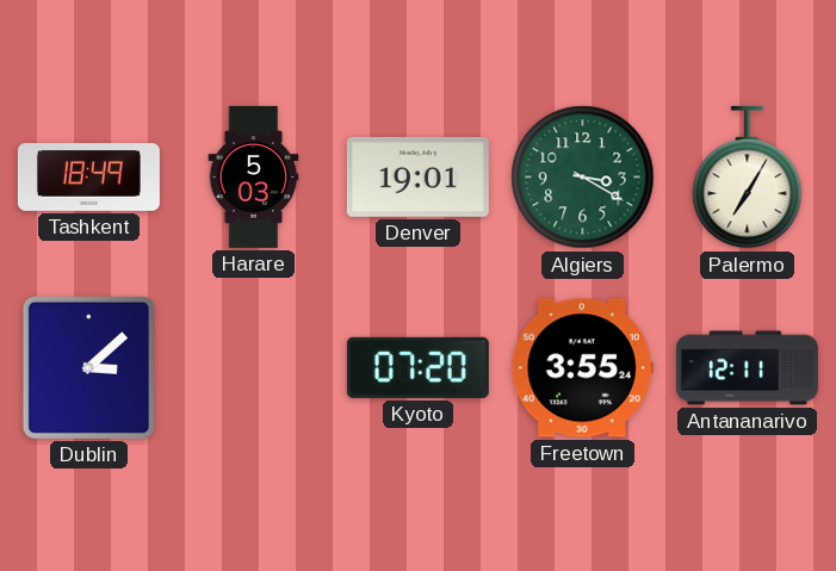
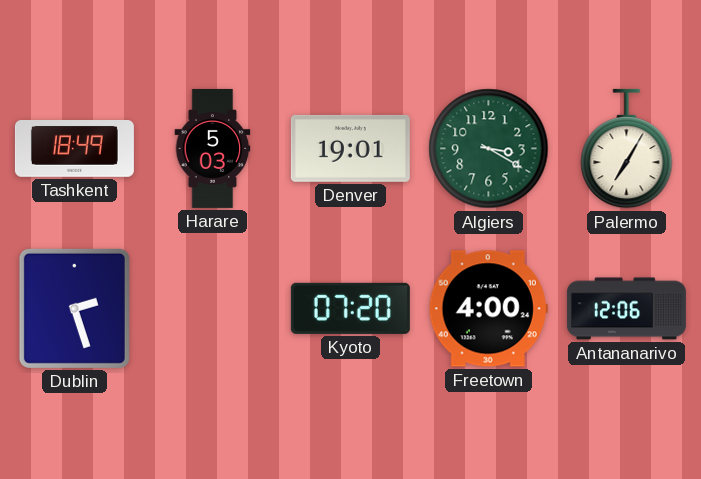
Dublin: 3:08 -> 2:27
Freetown: 3:55 -> 4:00
Antananarivo: 12:11 -> 12:06
